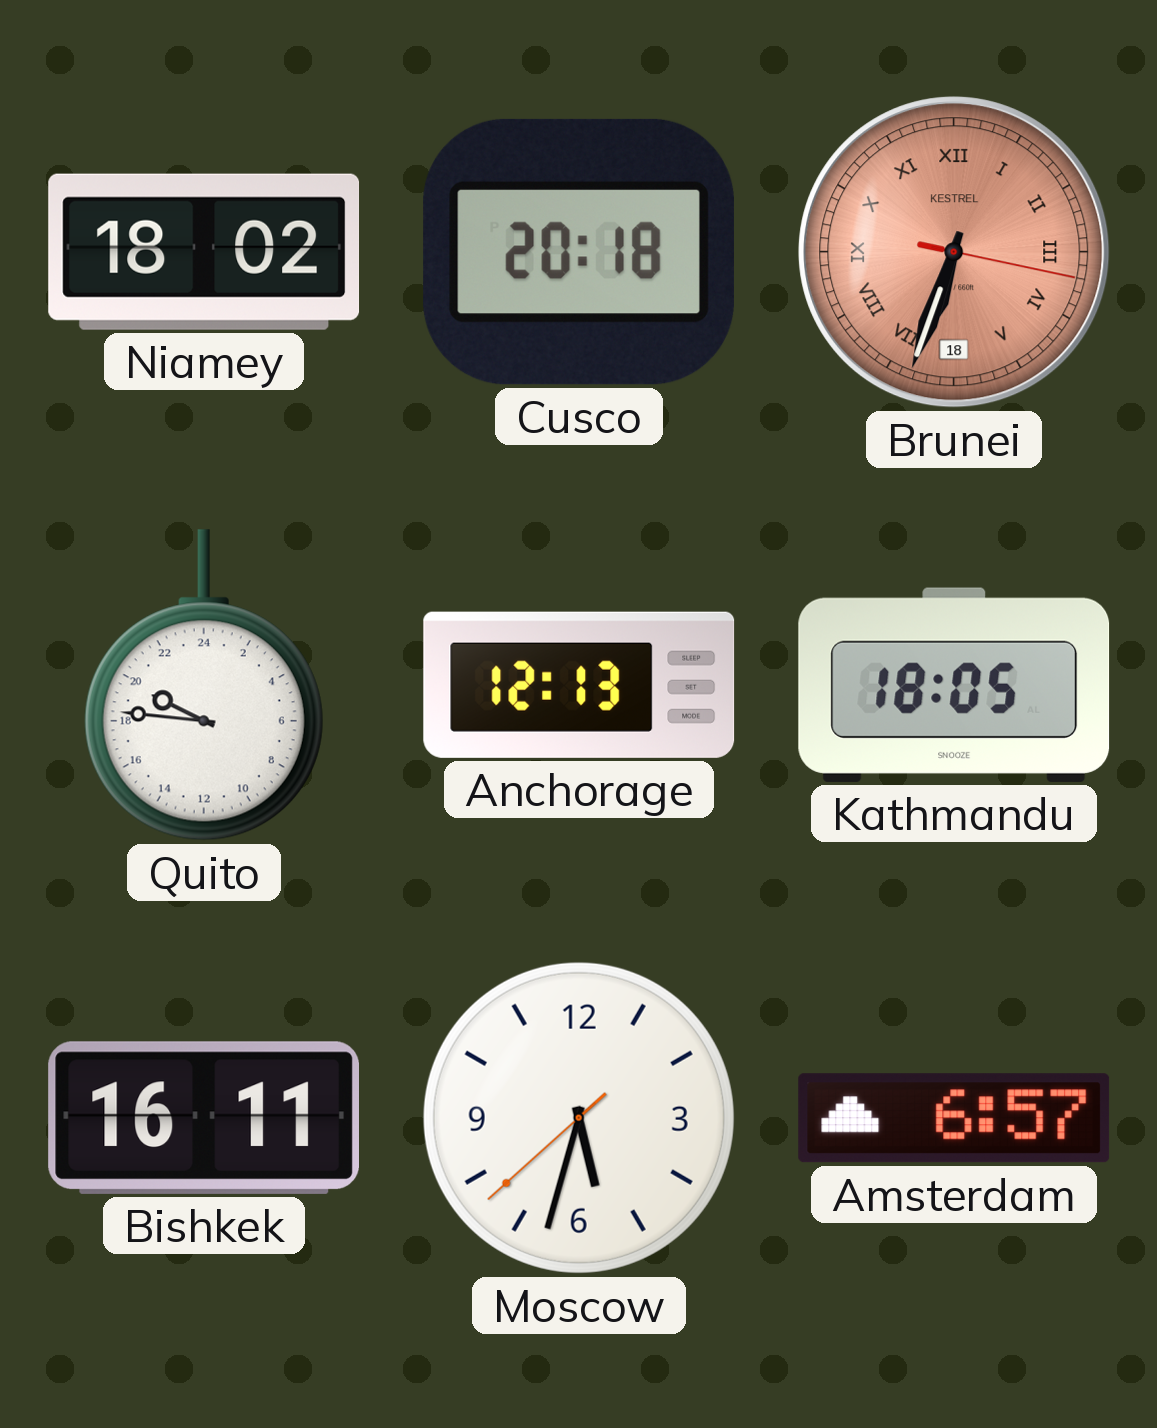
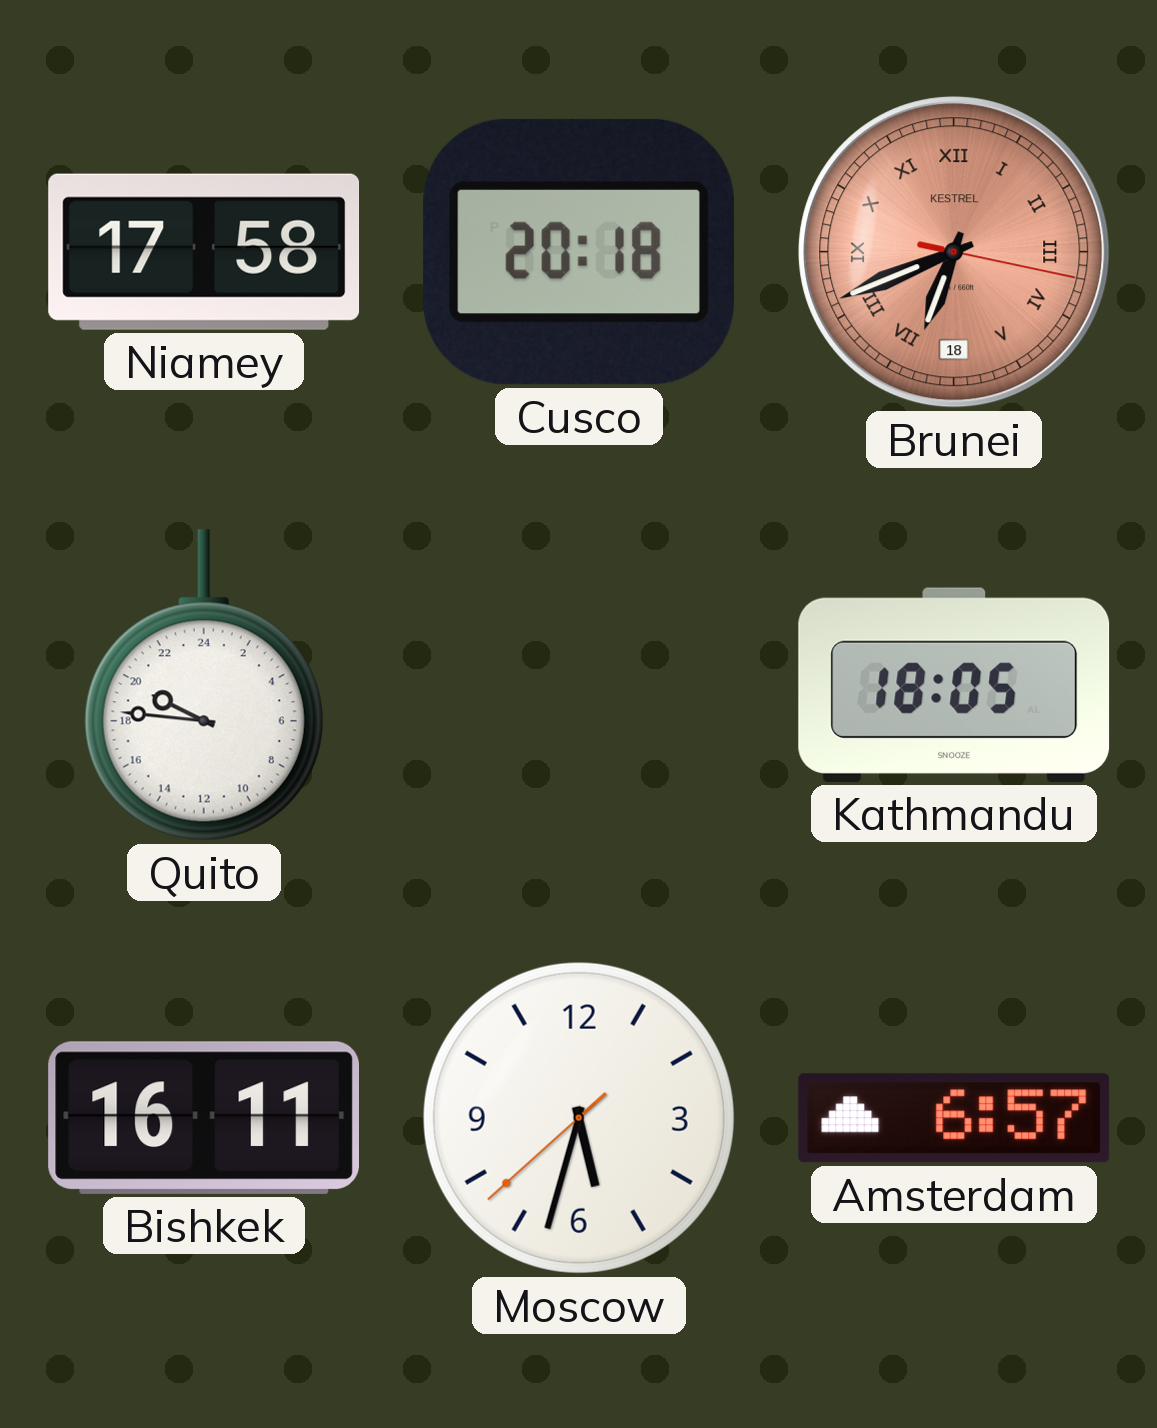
Niamey: 18:02 -> 17:58
Brunei: 6:33 -> 6:41
Anchorage: 12:13 -> none
